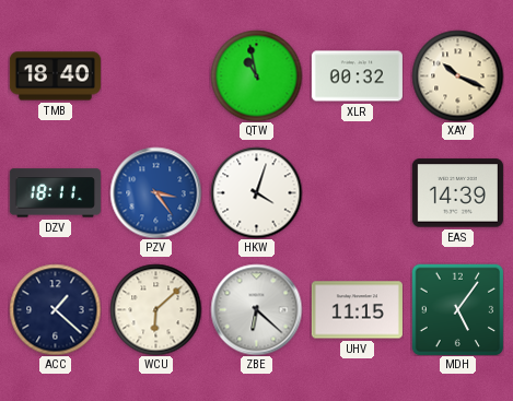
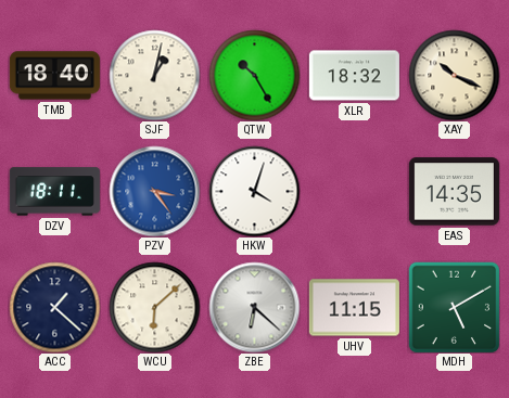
SJF: none -> 1:02
QTW: 10:58 -> 10:25
XLR: 00:32 -> 18:32
EAS: 14:39 -> 14:35
MDH: 5:06 -> 5:10
